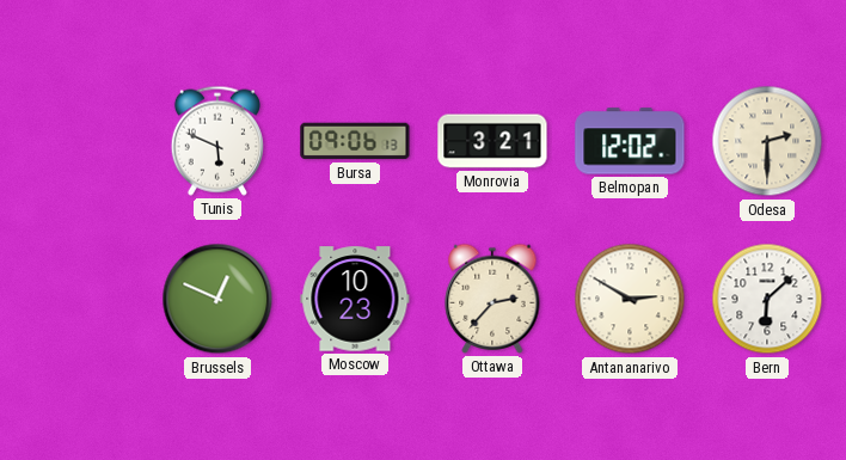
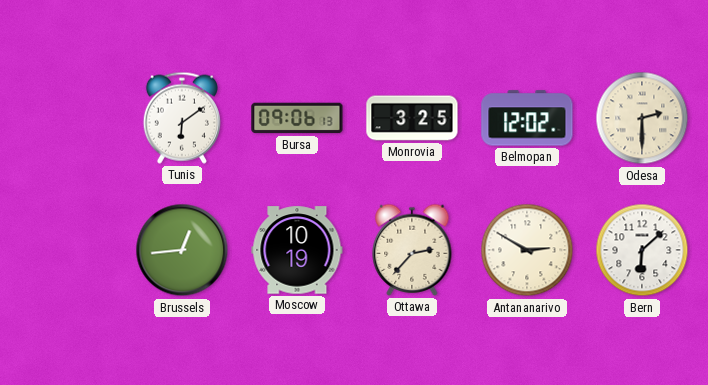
Tunis: 5:49 -> 6:09
Monrovia: 3:21 -> 3:25
Brussels: 12:49 -> 12:44
Moscow: 10:23 -> 10:19
